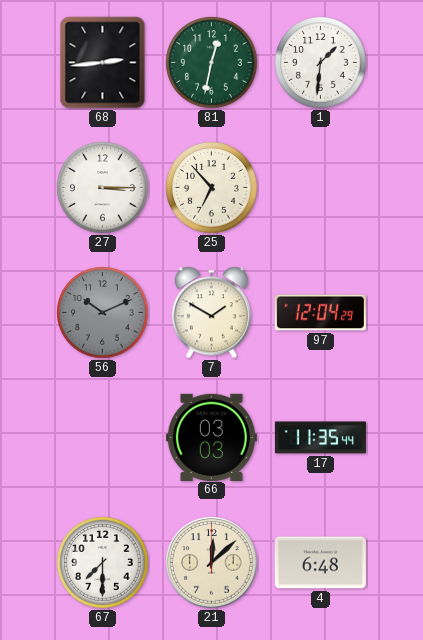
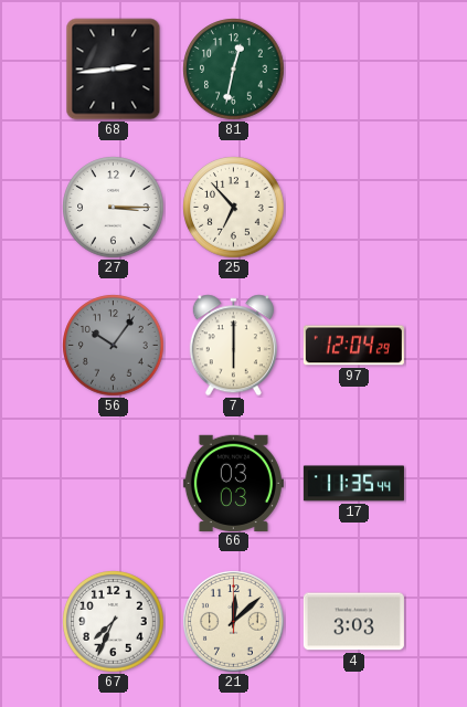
1: 1:31 -> none
56: 10:11 -> 10:06
7: 1:50 -> 6:00
67: 7:30 -> 7:34
4: 6:48 -> 3:03
